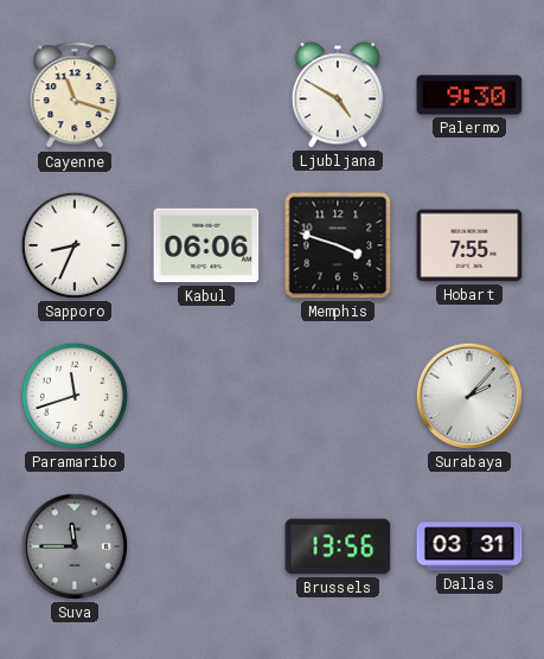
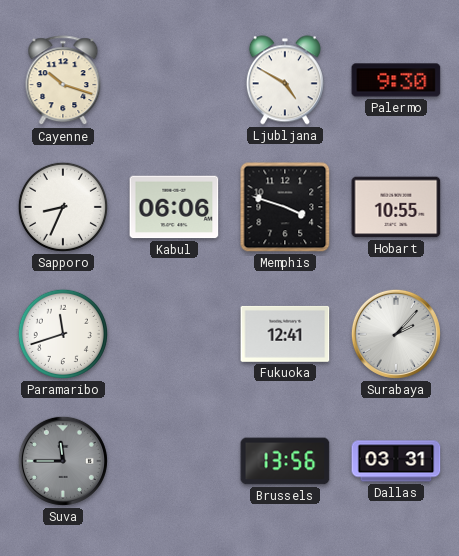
Cayenne: 11:18 -> 10:18
Hobart: 7:55 -> 10:55
Fukuoka: none -> 12:41
